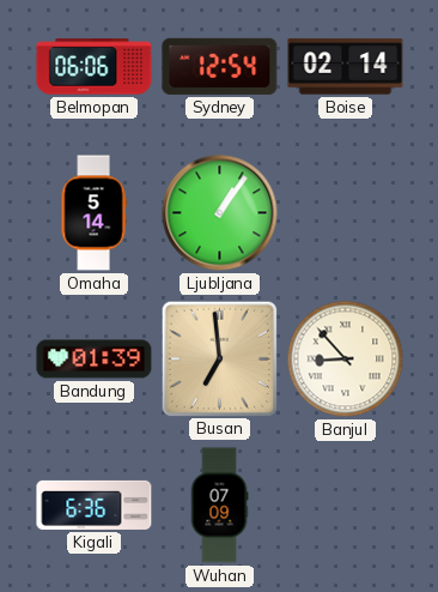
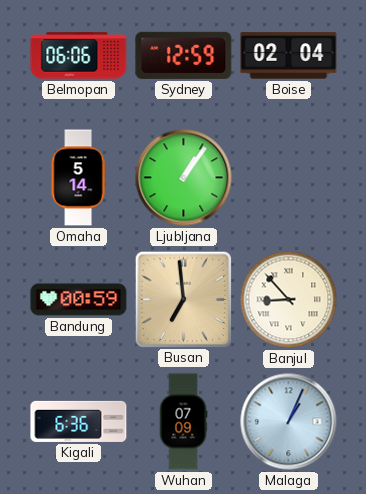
Sydney: 12:54 -> 12:59
Boise: 02:14 -> 02:04
Bandung: 01:39 -> 00:59
Malaga: none -> 1:04
